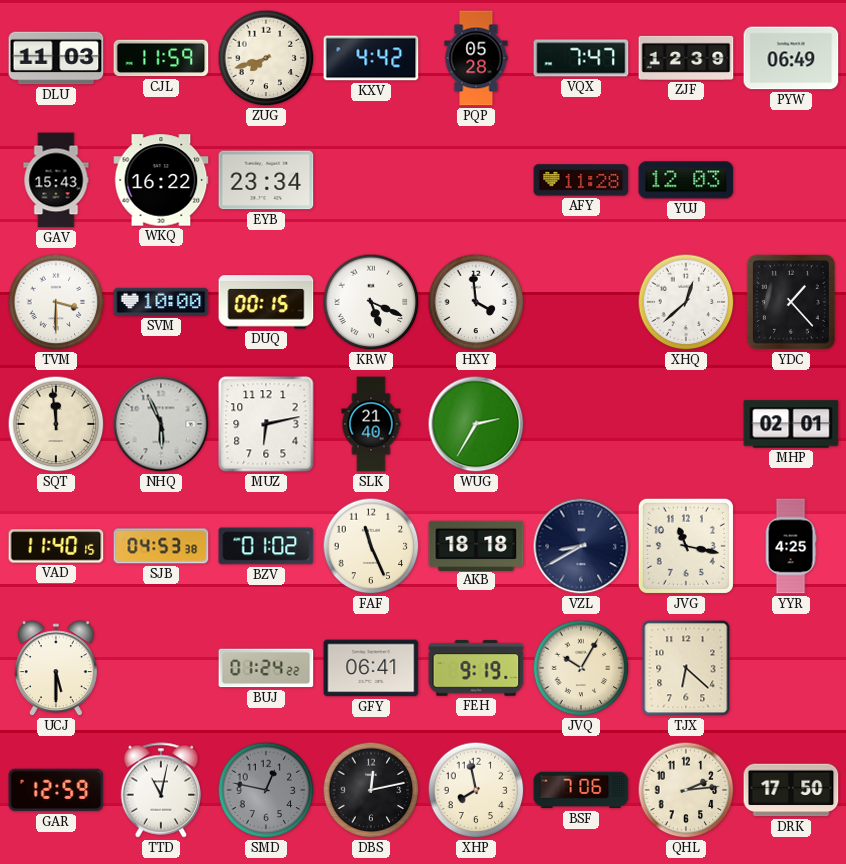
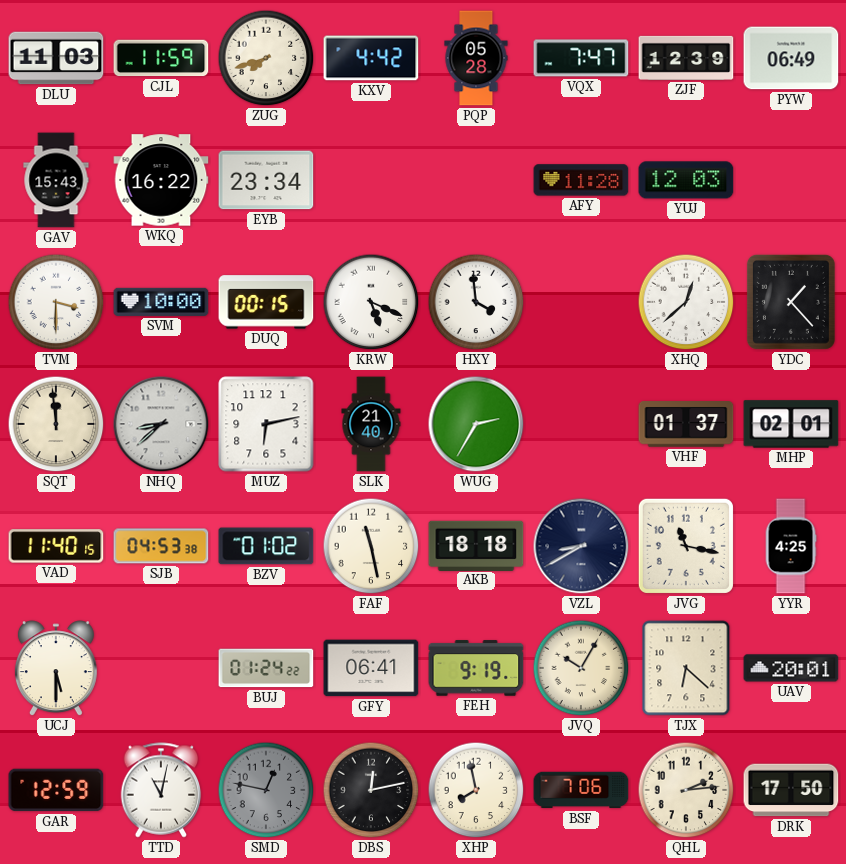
NHQ: 5:56 -> 8:38
VHF: none -> 01:37
FAF: 11:26 -> 11:28
UAV: none -> 20:01
